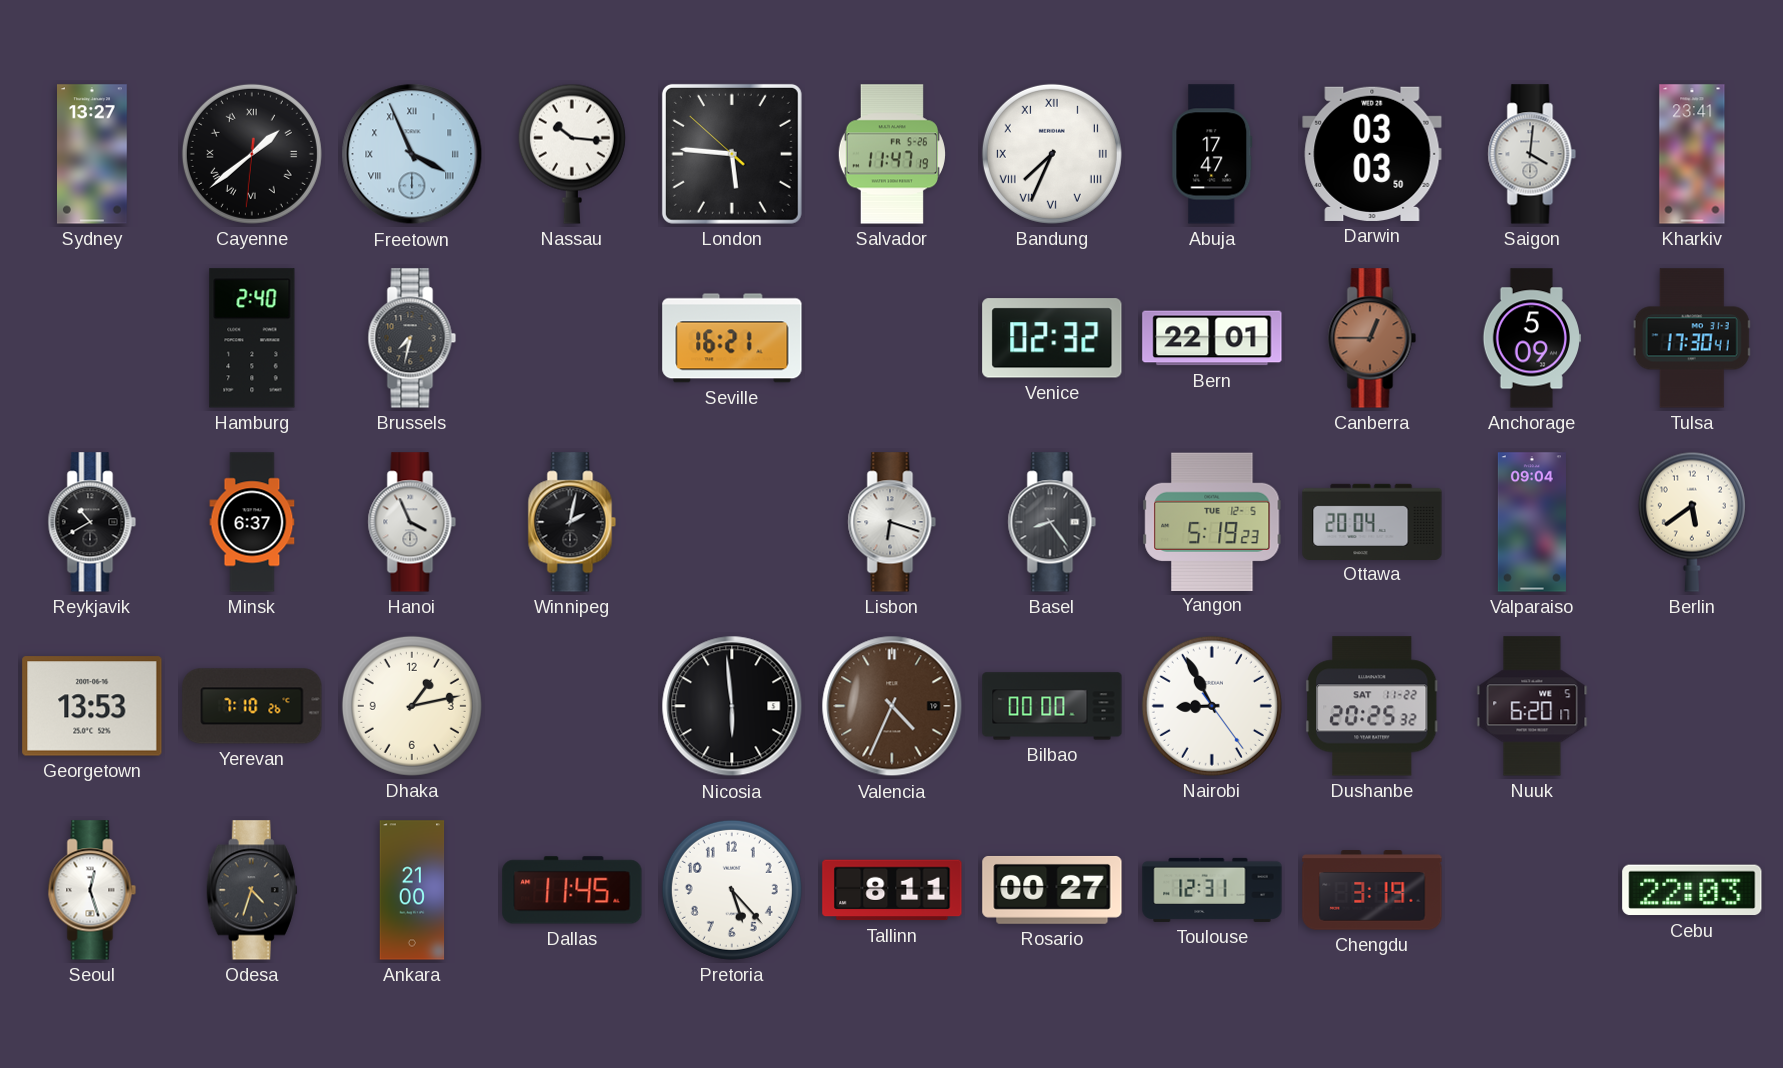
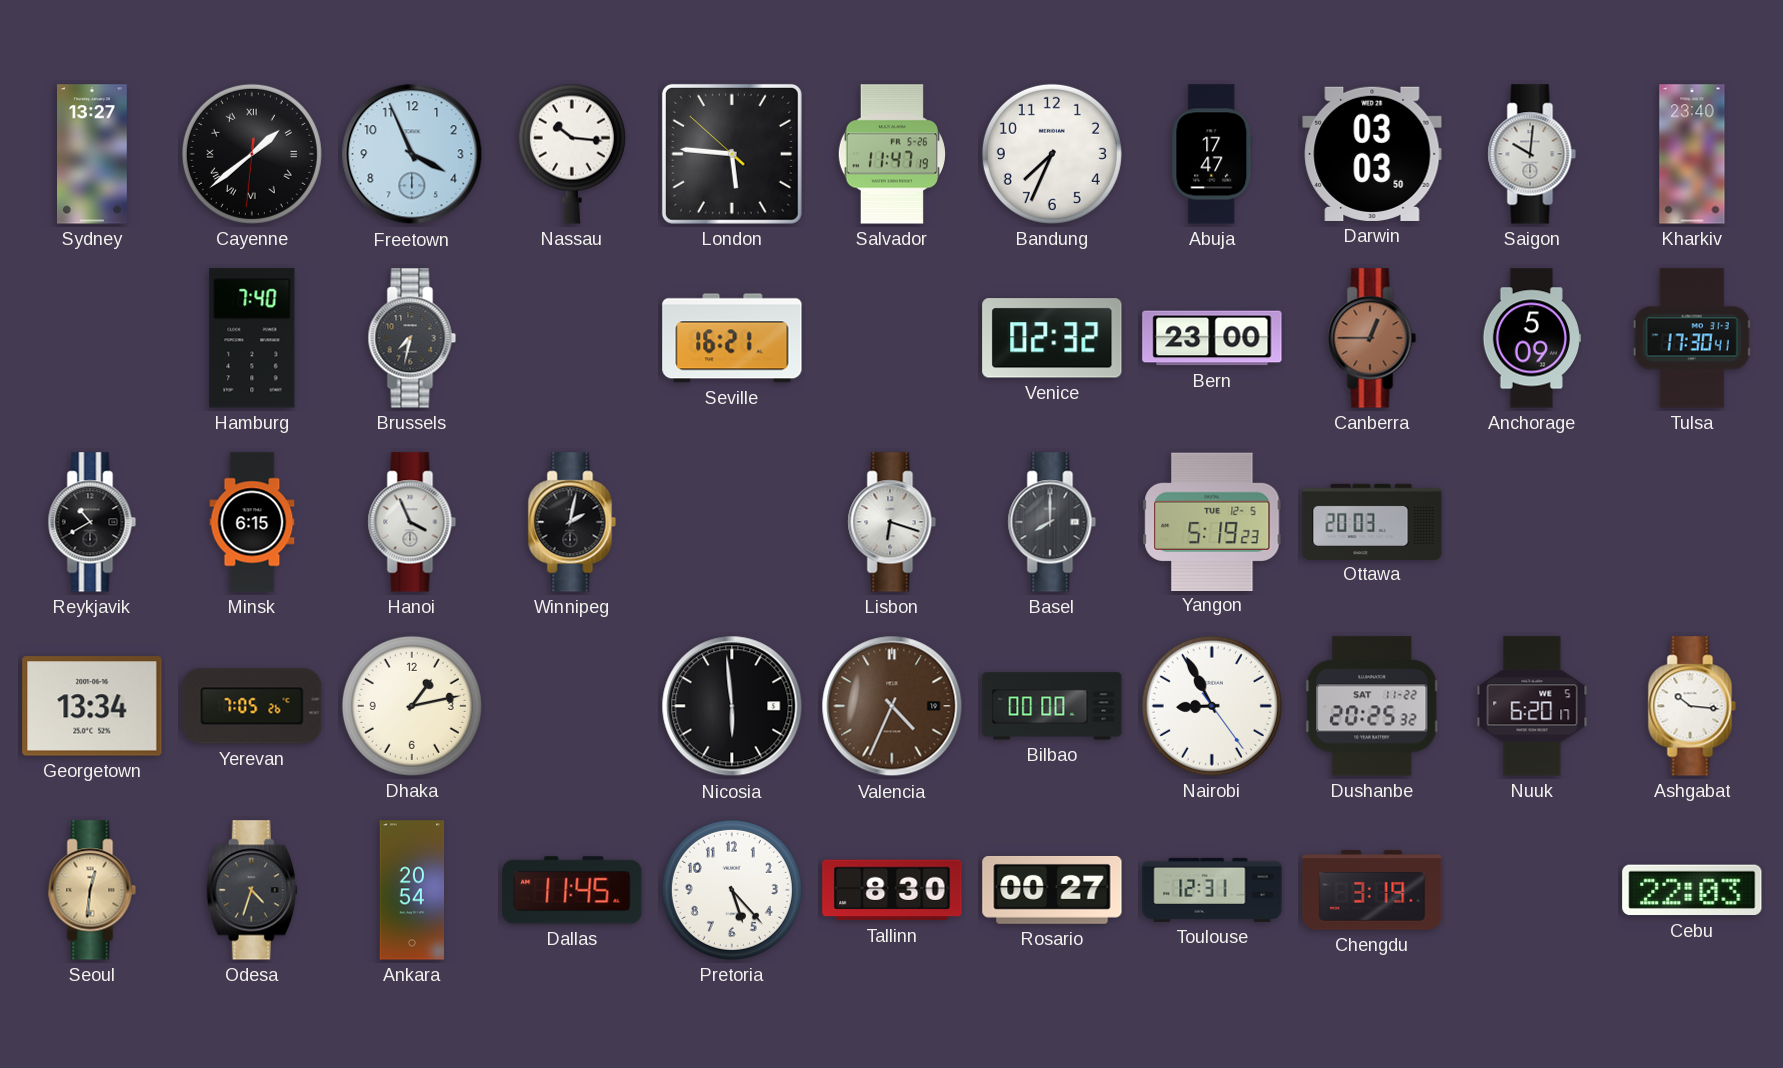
Freetown numerals: Roman -> Arabic
Bandung numerals: Roman -> Arabic
Saigon: 4:01 -> 10:01
Kharkiv: 23:41 -> 23:40
Hamburg: 2:40 -> 7:40
Bern: 22:01 -> 23:00
Minsk: 6:37 -> 6:15
Basel: 8:24 -> 8:00
Ottawa: 20:04 -> 20:03
Valparaiso: 09:04 -> none
Berlin: 5:39 -> none
Georgetown: 13:53 -> 13:34
Yerevan: 7:10 -> 7:05
Ashgabat: none -> 10:16
Seoul: 12:27 -> 12:31
Seoul dial: white -> champagne
Ankara: 21:00 -> 20:54
Tallinn: 8:11 -> 8:30
